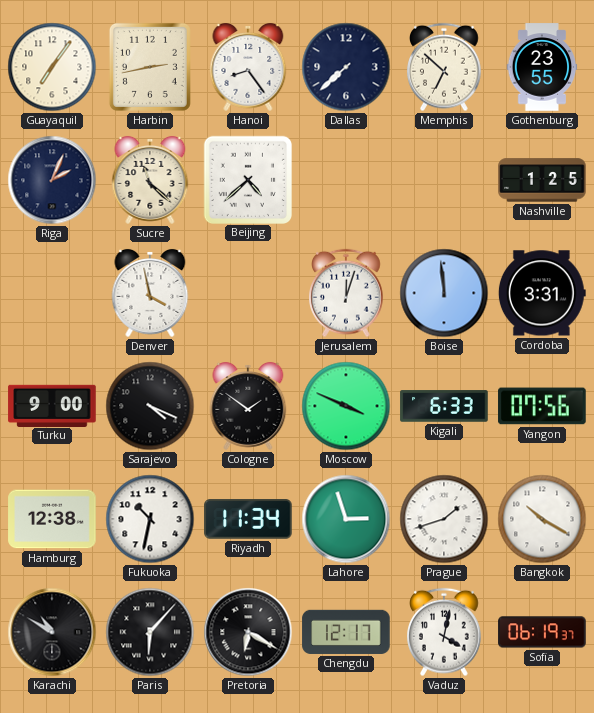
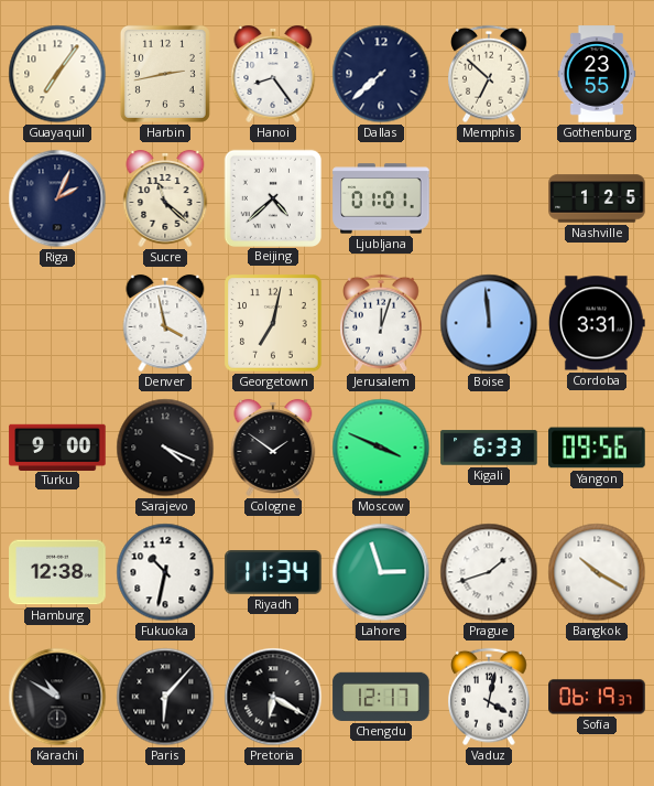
Ljubljana: none -> 01:01
Georgetown: none -> 7:02
Yangon: 07:56 -> 09:56
